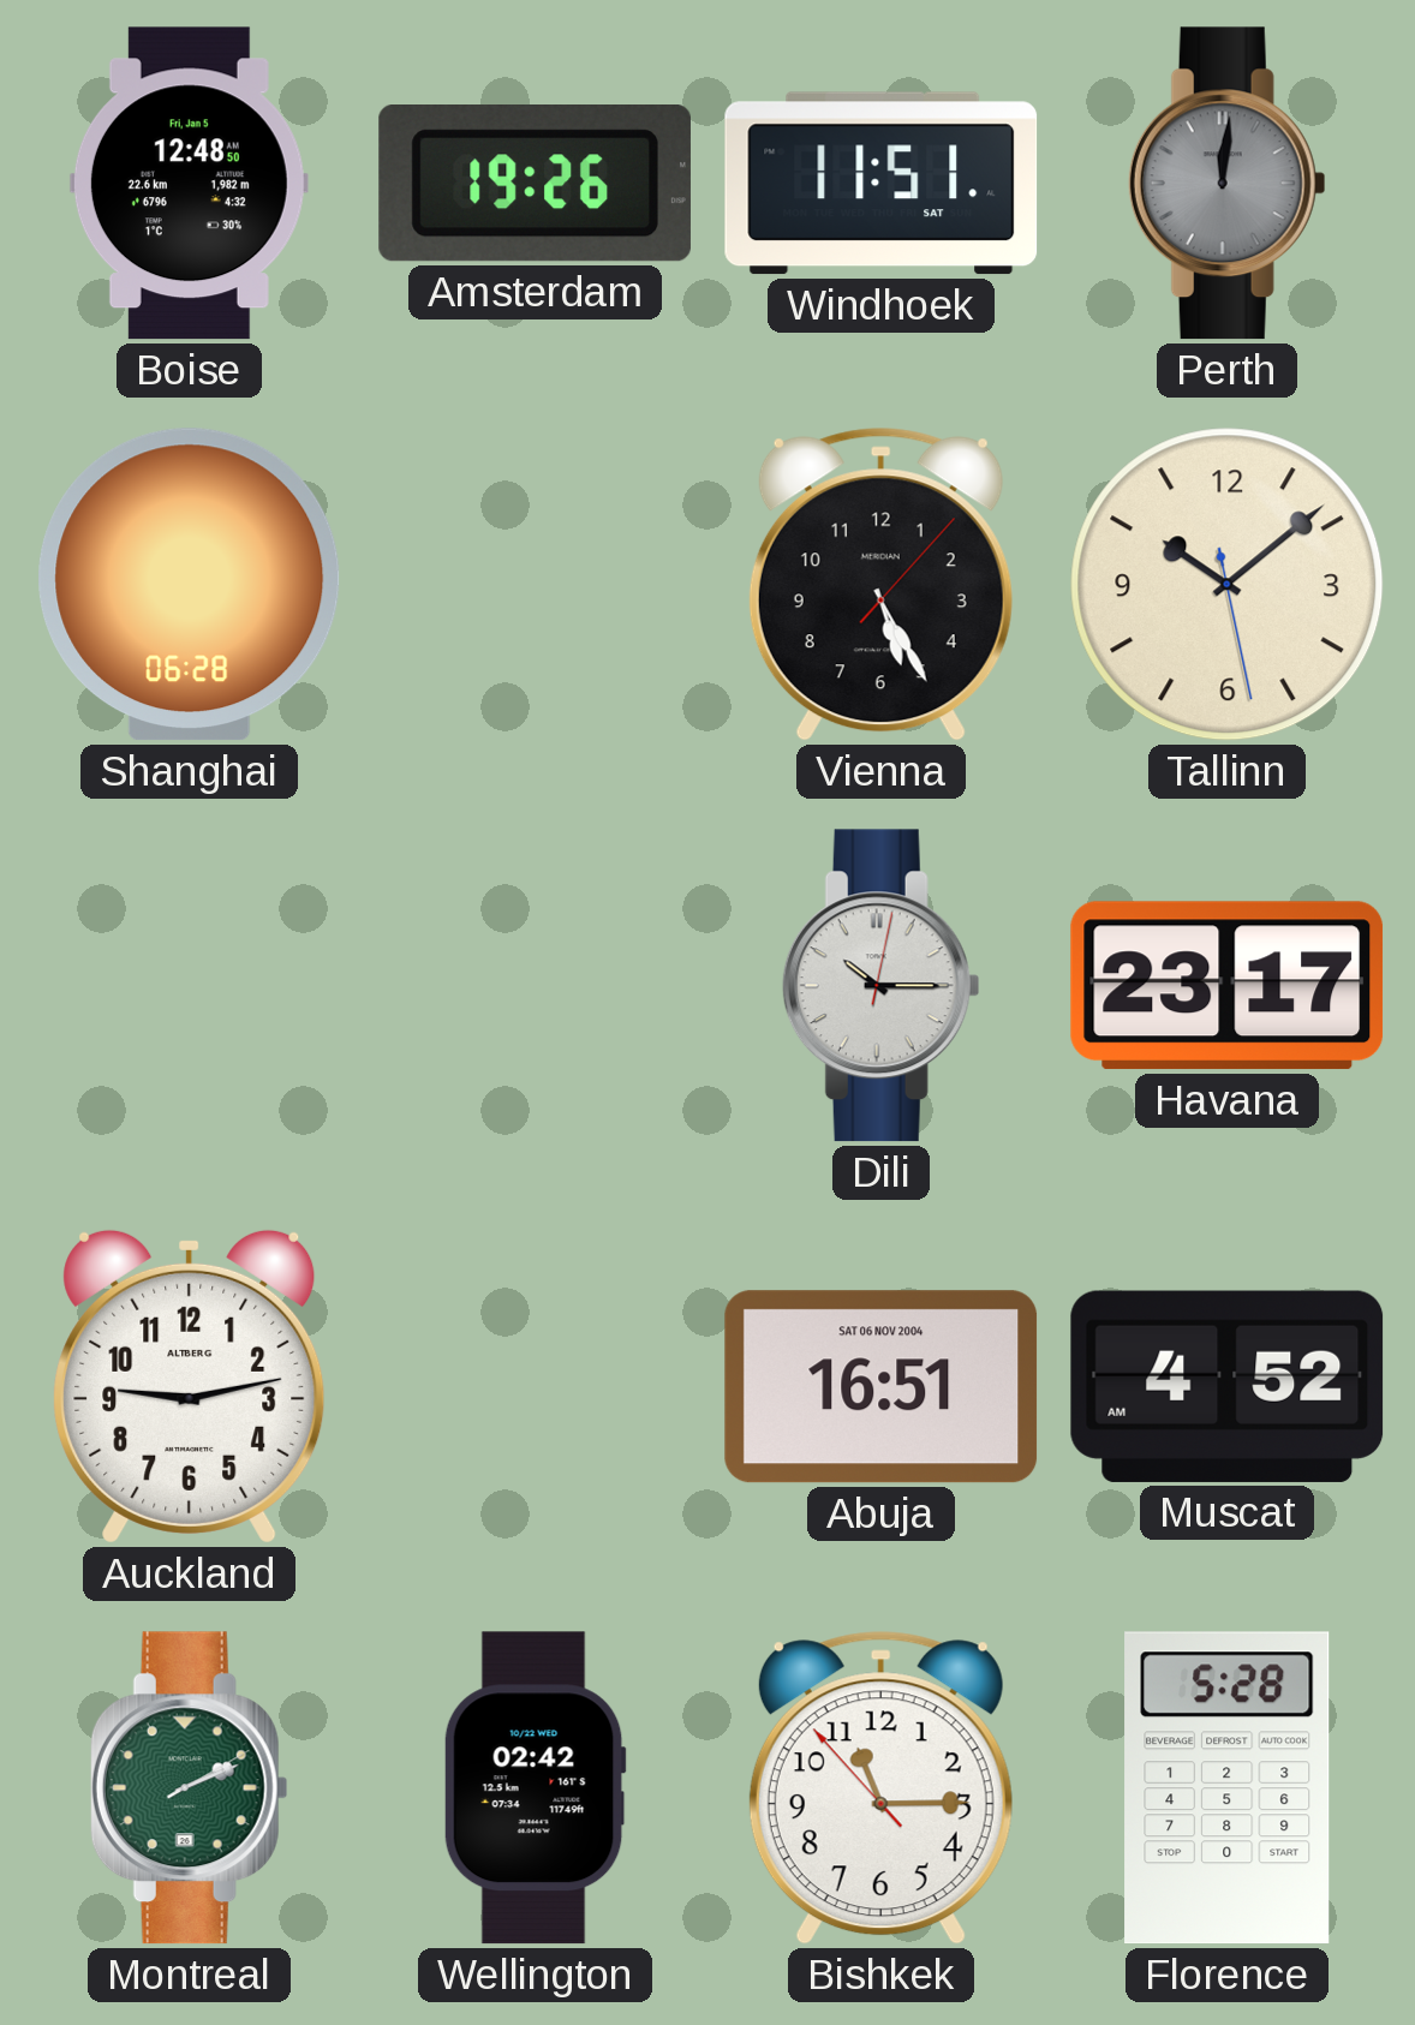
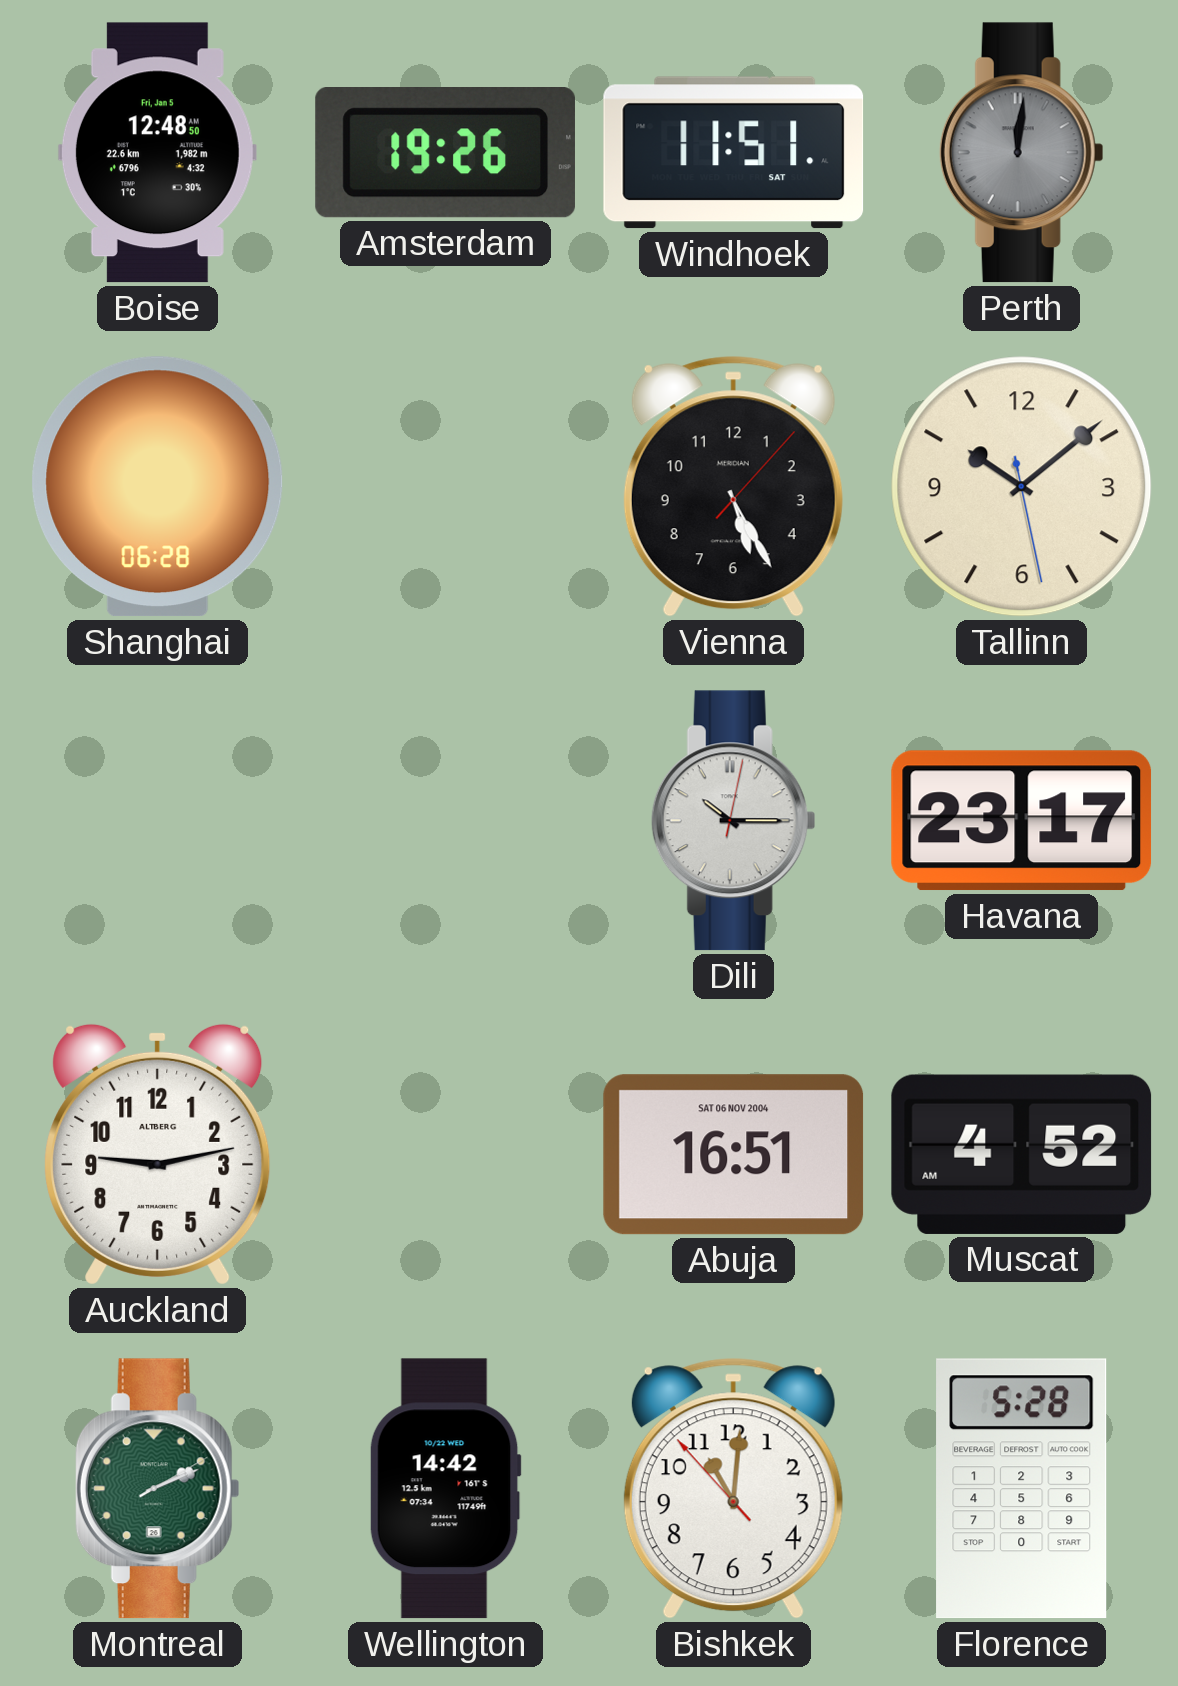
Wellington: 02:42 -> 14:42
Bishkek: 11:14 -> 11:00
